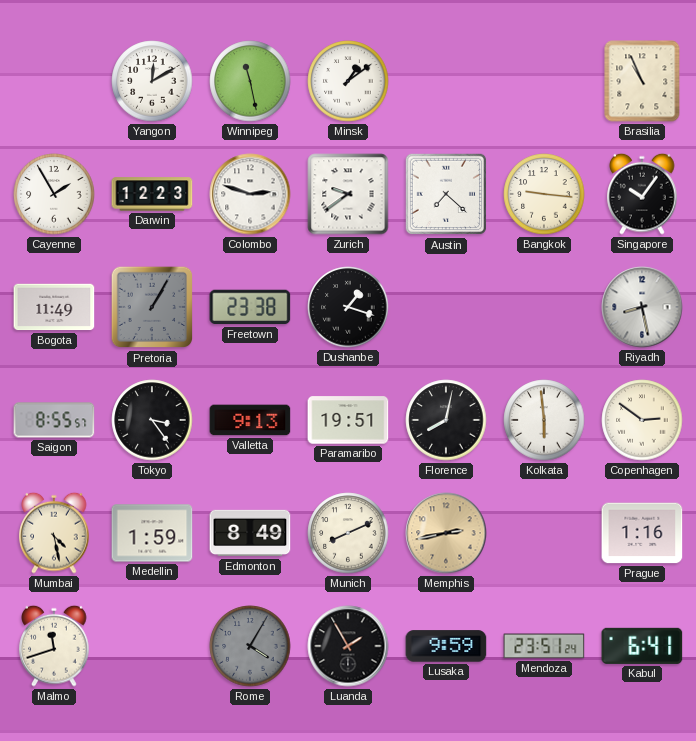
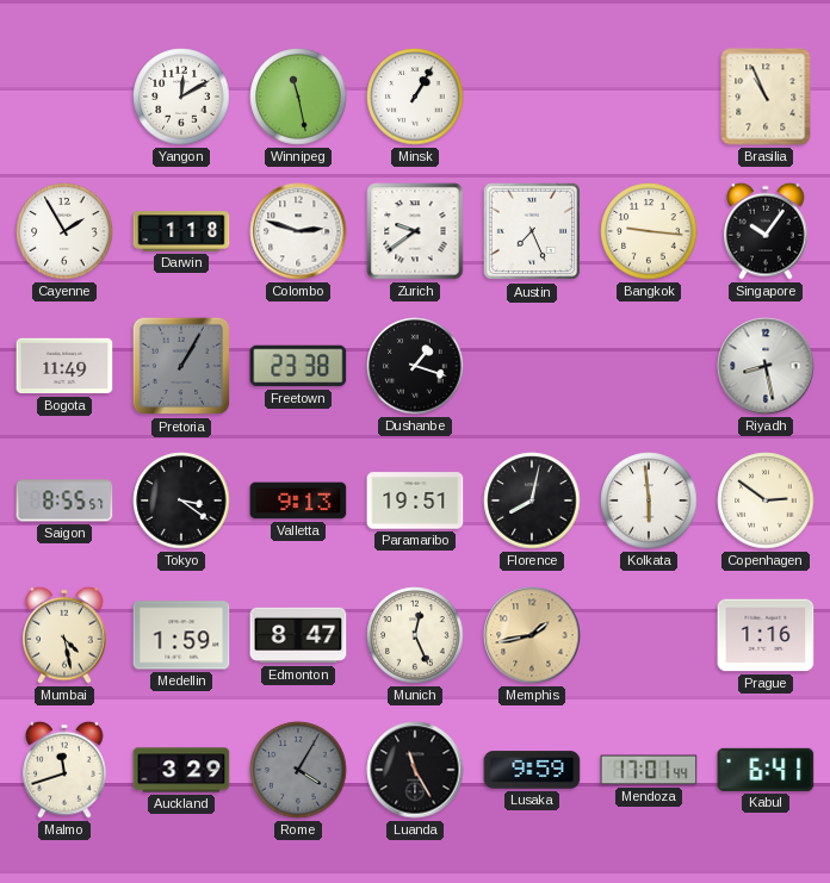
Minsk: 1:09 -> 1:05
Darwin: 12:23 -> 1:18
Austin: 7:22 -> 7:26
Tokyo: 3:24 -> 3:21
Edmonton: 8:49 -> 8:47
Munich: 8:11 -> 12:26
Memphis: 2:43 -> 1:43
Auckland: none -> 3:29
Luanda: 1:55 -> 11:25
Mendoza: 23:51 -> 17:01
